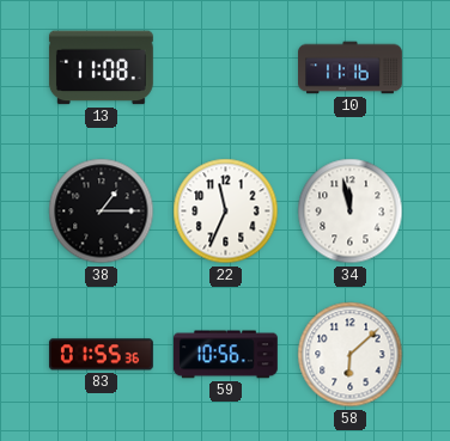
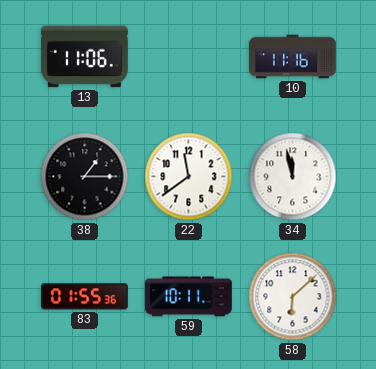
13: 11:08 -> 11:06
22: 11:34 -> 11:39
59: 10:56 -> 10:11
